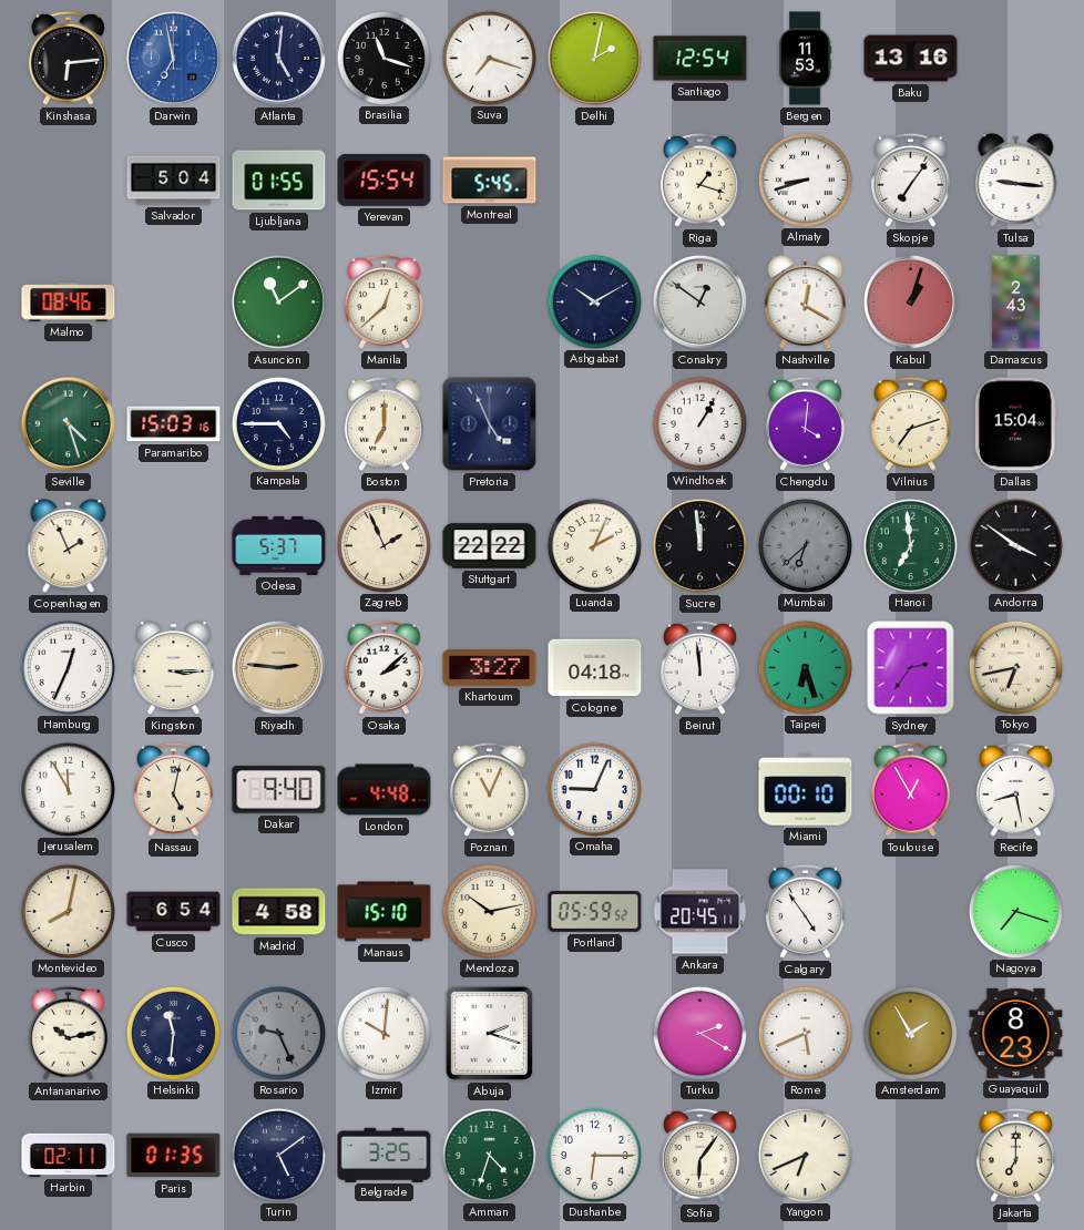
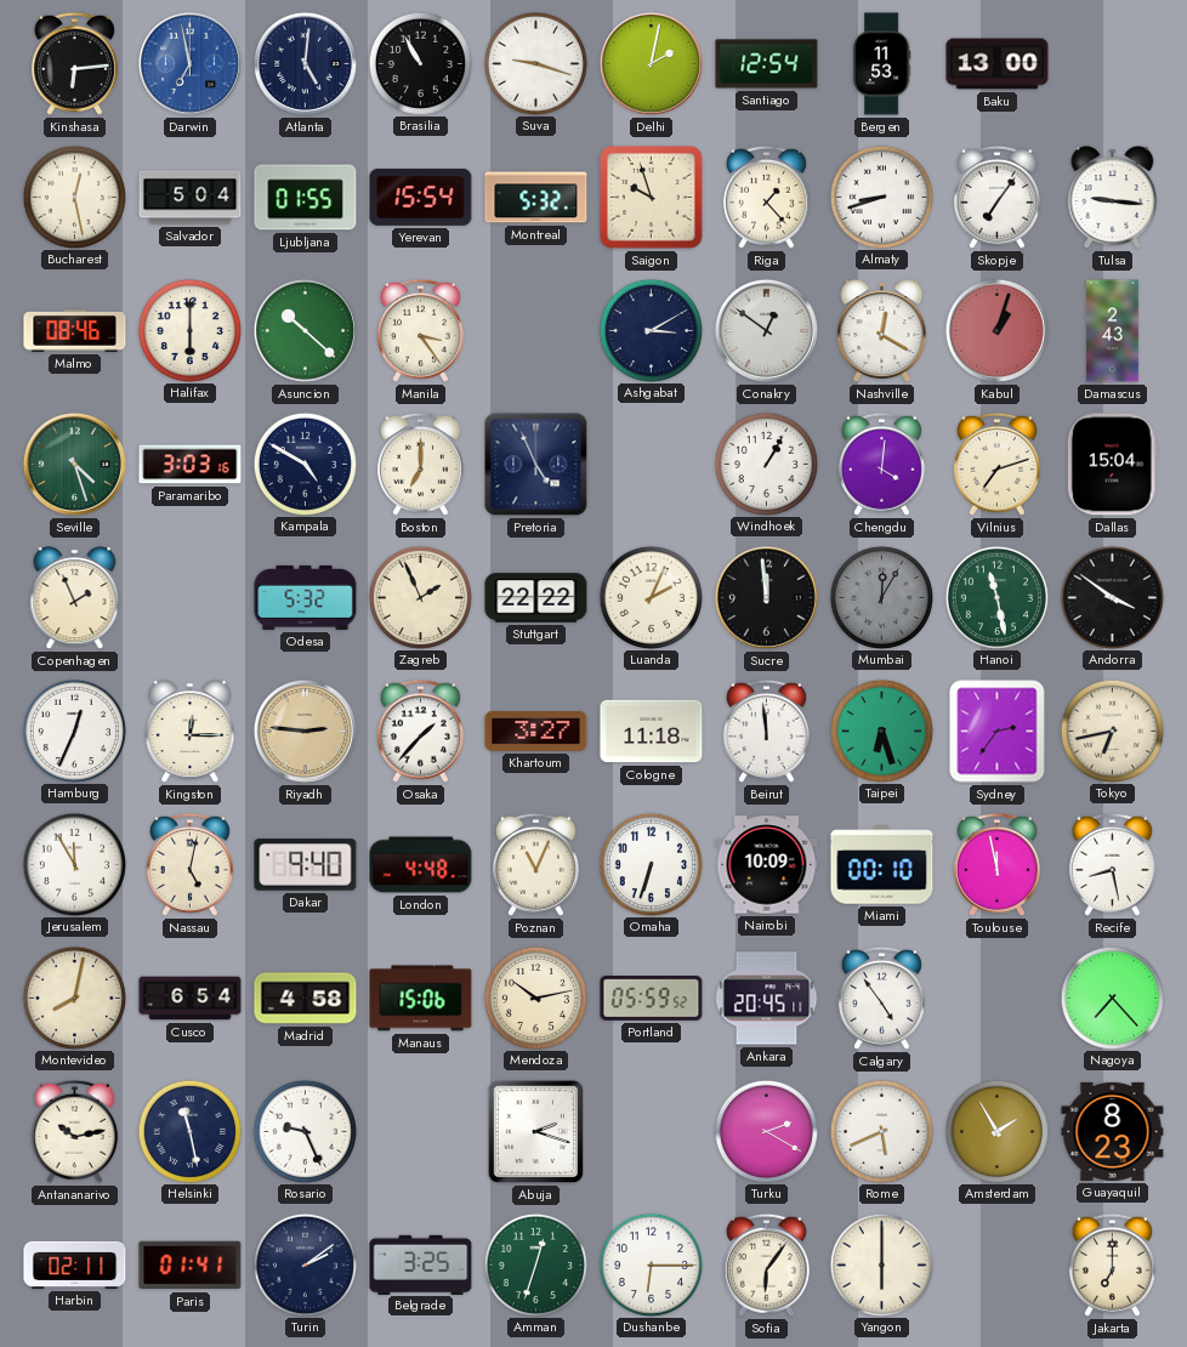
Brasilia: 11:18 -> 10:55
Suva: 7:18 -> 9:18
Baku: 13:16 -> 13:00
Bucharest: none -> 12:28
Montreal: 5:45 -> 5:32
Saigon: none -> 9:57
Riga: 1:18 -> 1:23
Halifax: none -> 6:00
Asuncion: 11:09 -> 10:22
Manila: 12:38 -> 3:24
Ashgabat: 10:10 -> 3:10
Paramaribo: 15:03 -> 3:03
Kampala: 4:45 -> 4:50
Odesa: 5:37 -> 5:32
Mumbai: 6:38 -> 12:05
Hanoi: 6:59 -> 11:28
Kingston: 3:15 -> 12:15
Osaka: 2:08 -> 1:37
Cologne: 04:18 -> 11:18
Omaha: 9:04 -> 6:33
Nairobi: none -> 10:09
Toulouse: 12:55 -> 11:58
Manaus: 15:10 -> 15:06
Nagoya: 7:18 -> 7:23
Helsinki: 11:31 -> 11:28
Rosario dial: grey -> white
Izmir: 10:01 -> none
Paris: 01:35 -> 01:41
Turin: 5:09 -> 2:09
Amman: 4:33 -> 12:33
Yangon: 6:41 -> 6:00
